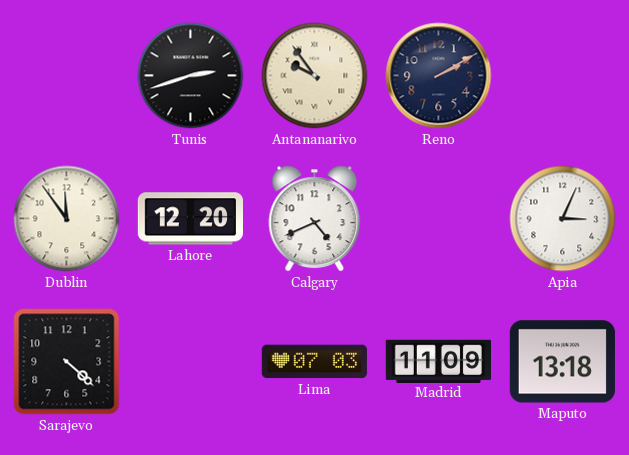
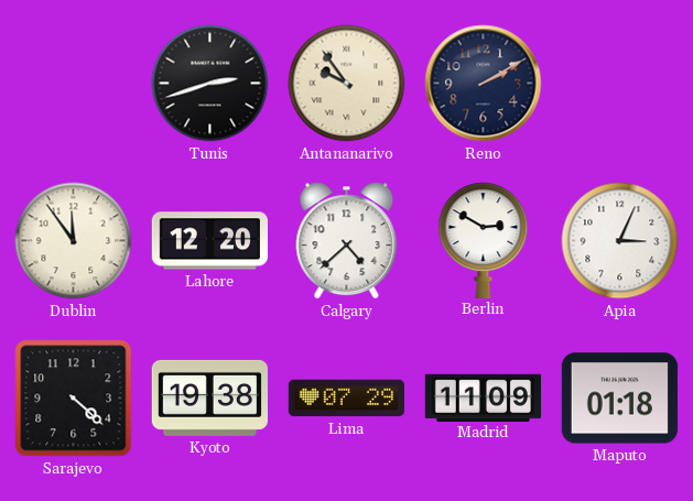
Calgary: 4:41 -> 4:38
Berlin: none -> 2:50
Kyoto: none -> 19:38
Lima: 07:03 -> 07:29
Maputo: 13:18 -> 01:18
